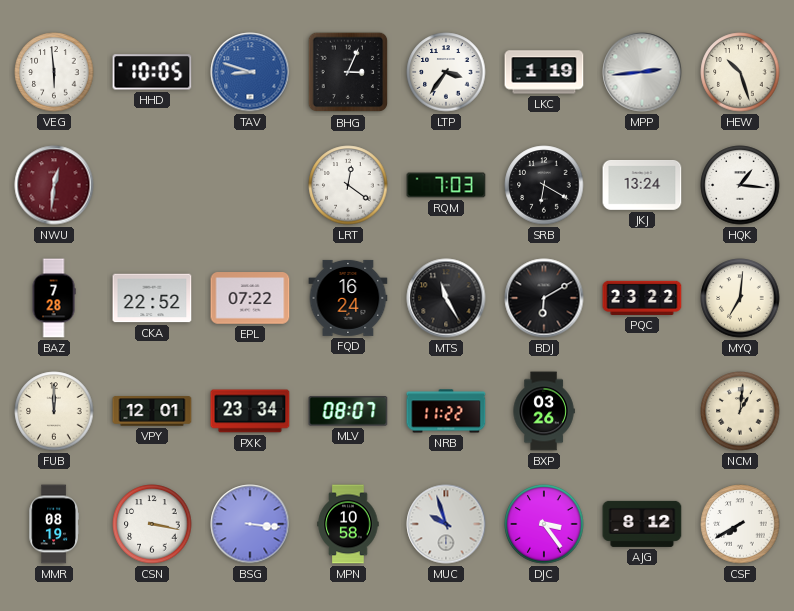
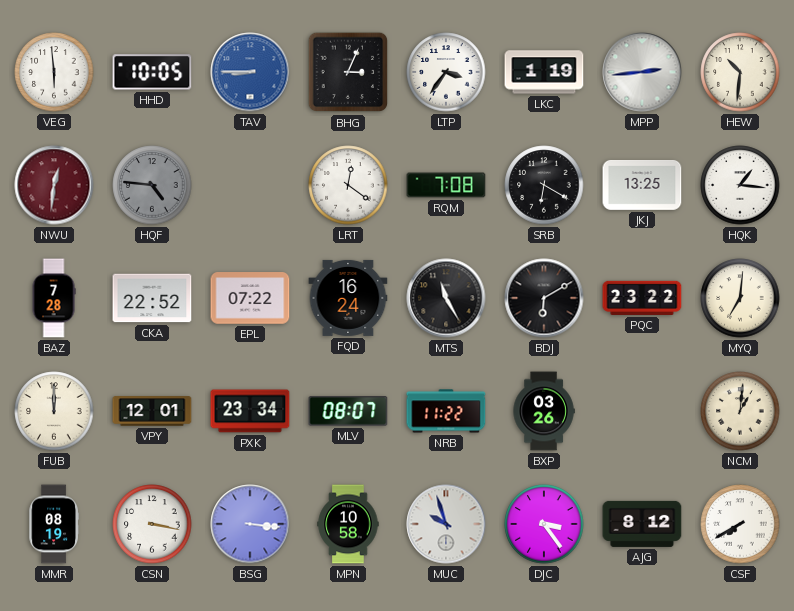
TAV: 8:48 -> 8:45
HEW: 10:27 -> 10:31
HQF: none -> 4:46
RQM: 7:03 -> 7:08
JKJ: 13:24 -> 13:25
